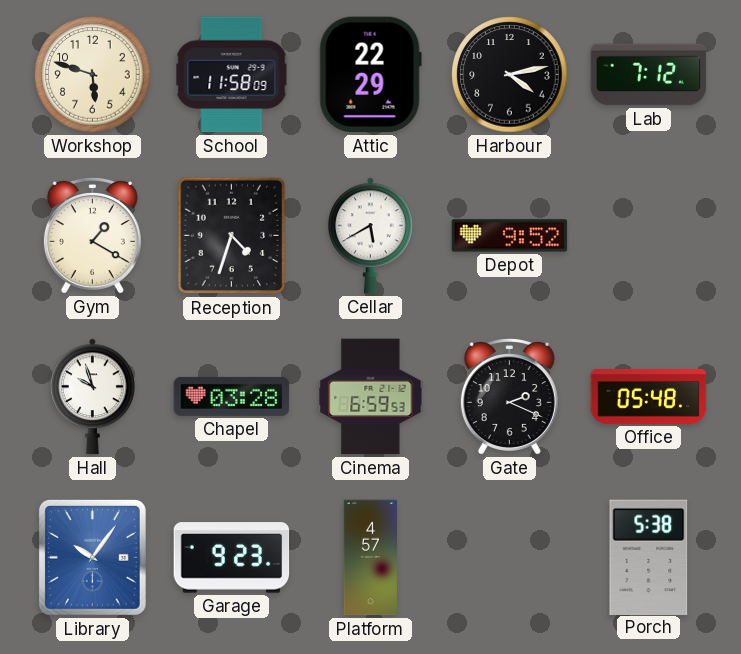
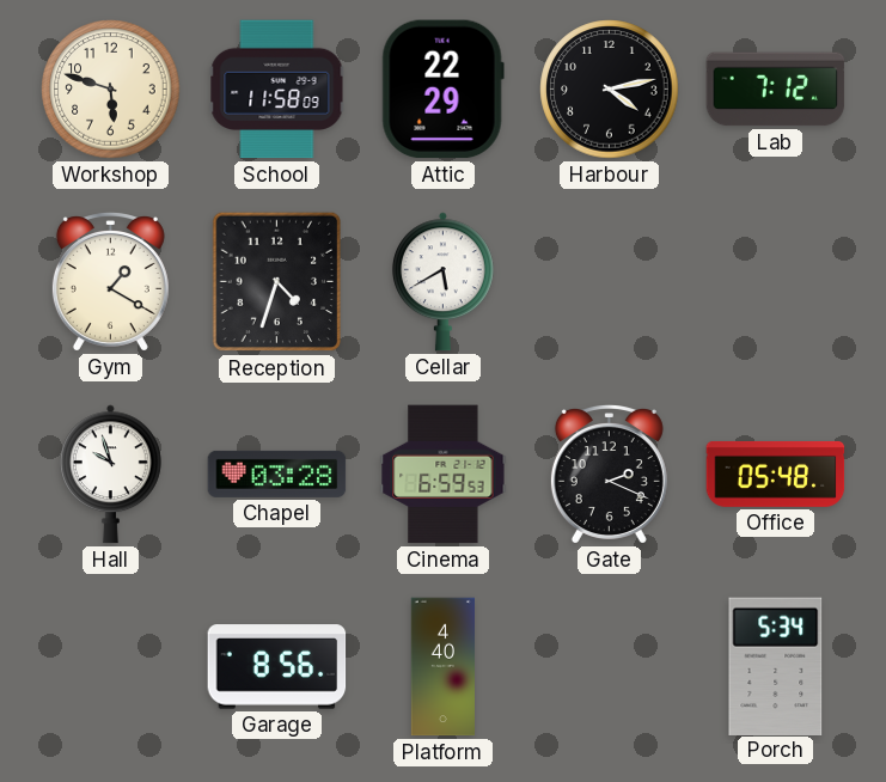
Depot: 9:52 -> none
Library: 10:06 -> none
Garage: 9:23 -> 8:56
Platform: 4:57 -> 4:40
Porch: 5:38 -> 5:34
